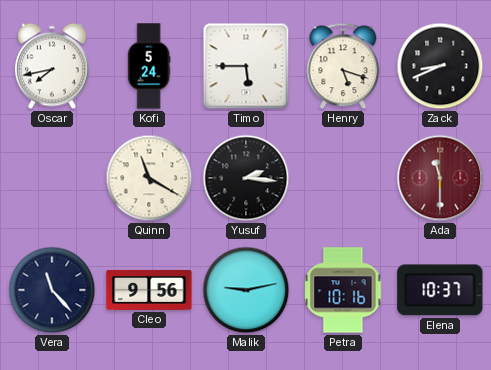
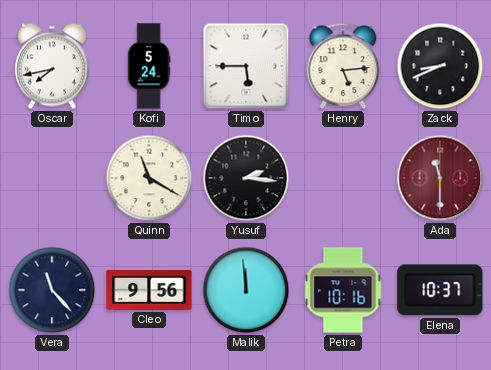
Henry: 5:18 -> 5:14
Malik: 9:13 -> 11:59
